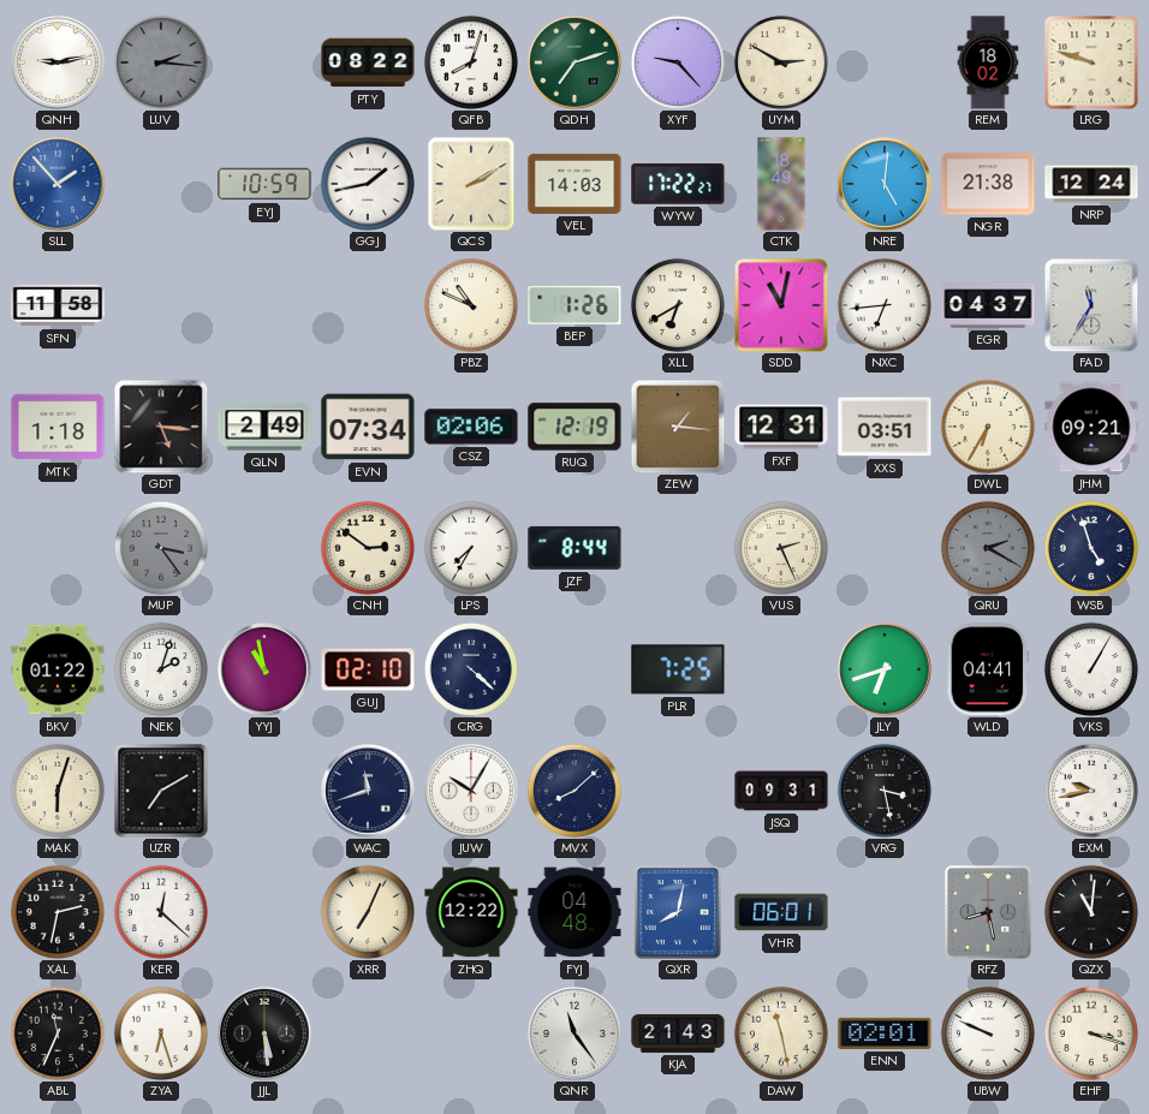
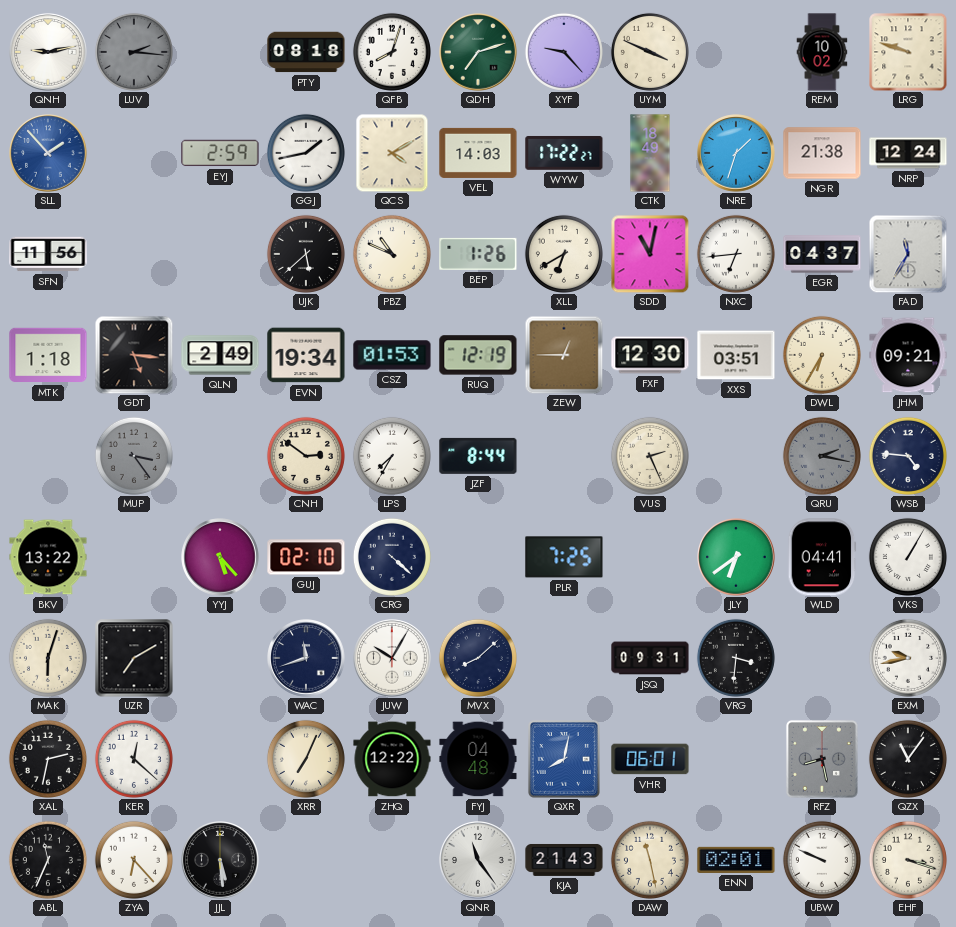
PTY: 08:22 -> 08:18
UYM: 2:50 -> 3:49
REM: 18:02 -> 10:02
EYJ: 10:59 -> 2:59
QCS: 2:10 -> 4:10
NRE: 5:01 -> 1:33
SFN: 11:58 -> 11:56
UJK: none -> 5:38
EVN: 07:34 -> 19:34
CSZ: 02:06 -> 01:53
ZEW: 1:16 -> 12:45
FXF: 12:31 -> 12:30
QRU: 2:20 -> 2:17
WSB: 4:57 -> 4:46
BKV: 01:22 -> 13:22
NEK: 2:03 -> none
YYJ: 10:58 -> 5:23
JLY: 6:42 -> 6:39
VRG: 3:28 -> 3:31
QZX: 11:01 -> 11:06
ZYA: 6:27 -> 6:23
